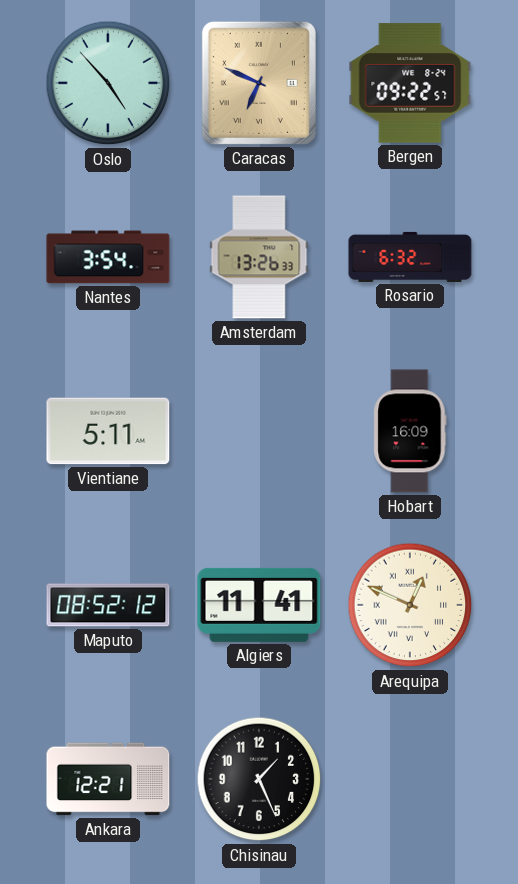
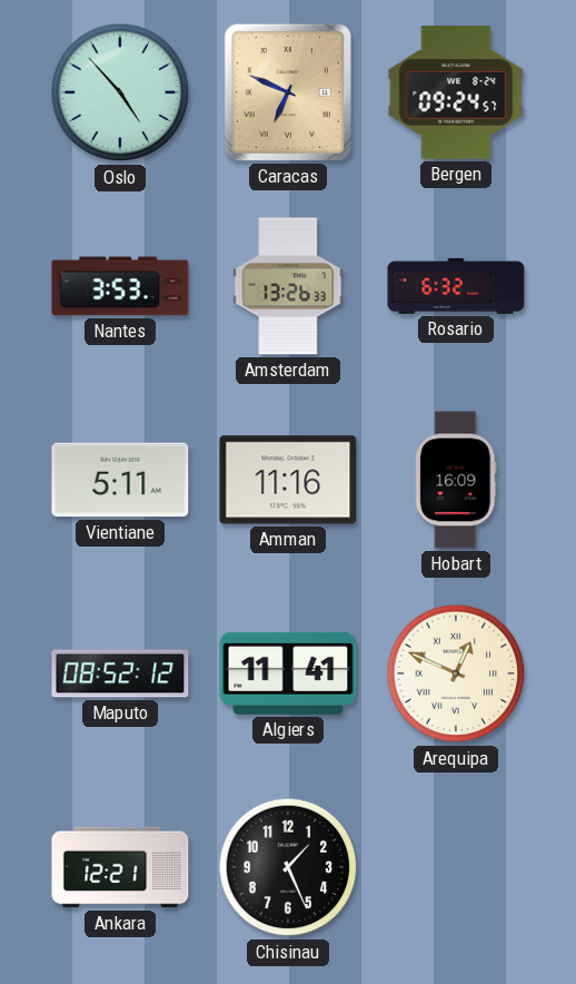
Bergen: 09:22 -> 09:24
Nantes: 3:54 -> 3:53
Amman: none -> 11:16
